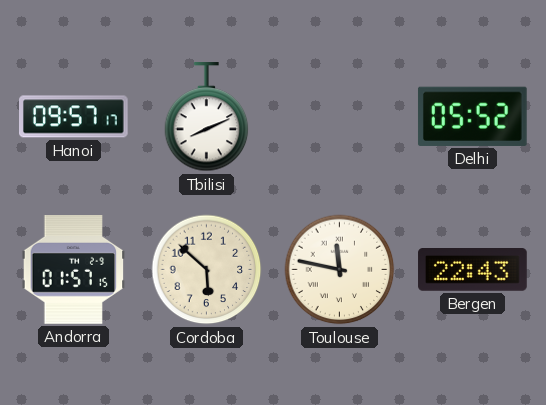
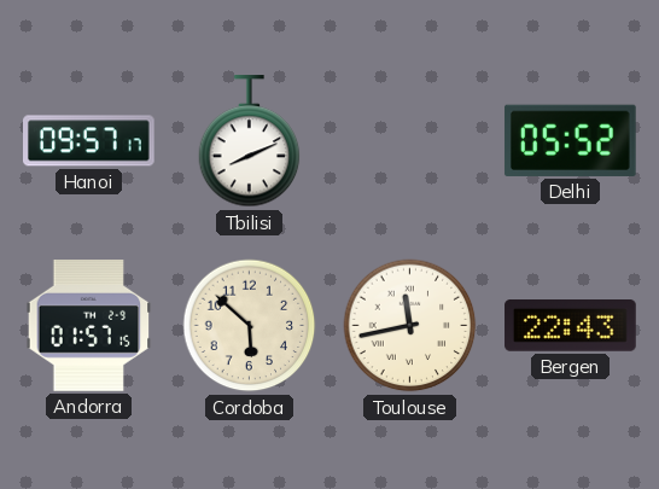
Toulouse: 11:47 -> 11:43
